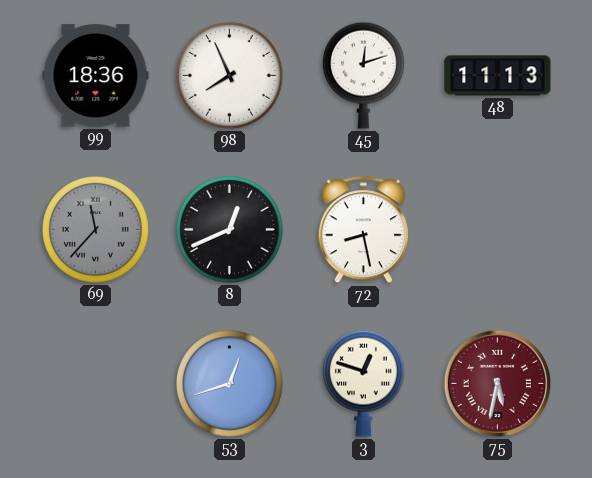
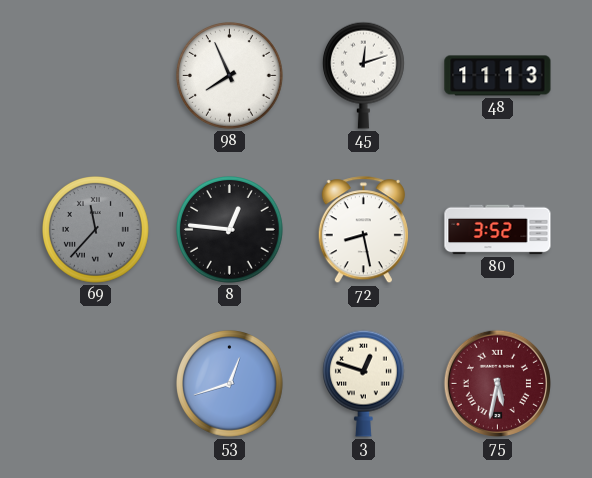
99: 18:36 -> none
8: 12:41 -> 12:46
80: none -> 3:52
